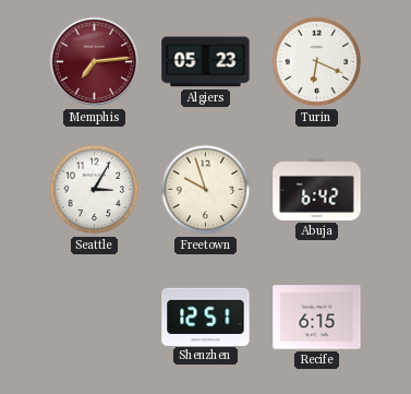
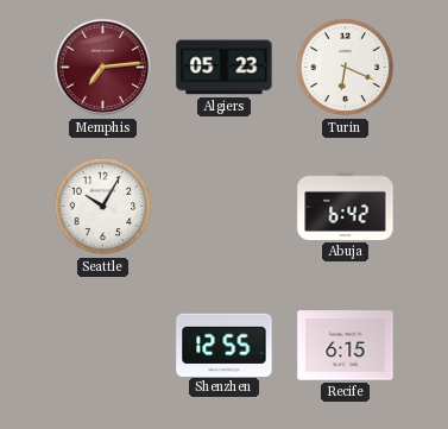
Seattle: 3:05 -> 10:05
Freetown: 9:57 -> none
Shenzhen: 12:51 -> 12:55
